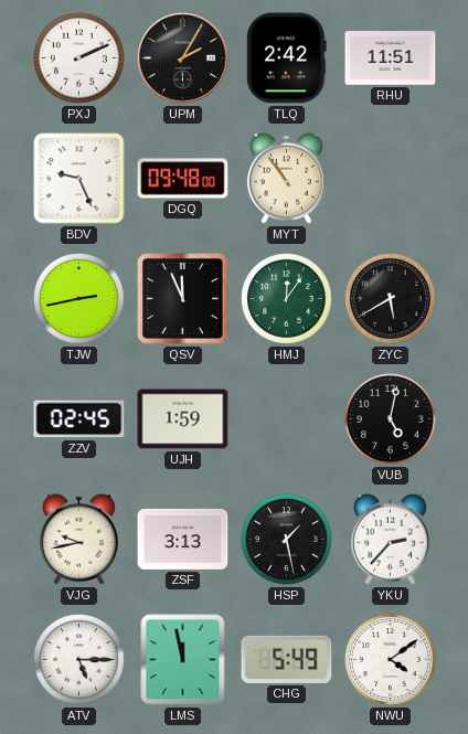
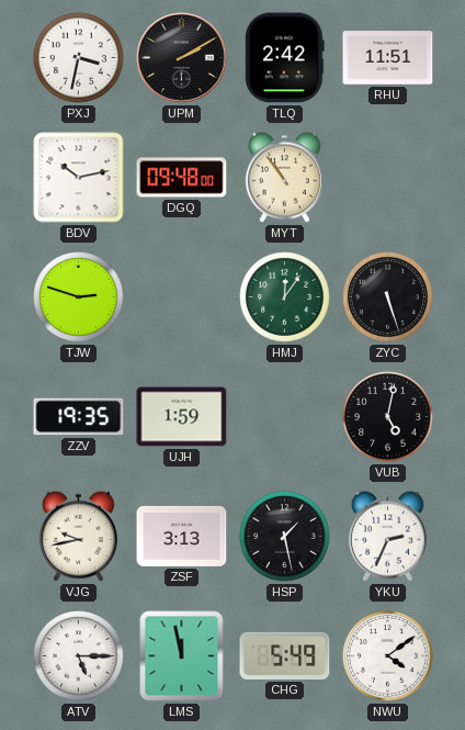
PXJ: 2:11 -> 3:32
UPM: 2:05 -> 2:10
BDV: 9:26 -> 10:13
TJW: 2:43 -> 2:48
QSV: 11:56 -> none
ZYC: 5:40 -> 5:27
ZZV: 02:45 -> 19:35
YKU: 2:37 -> 2:34
